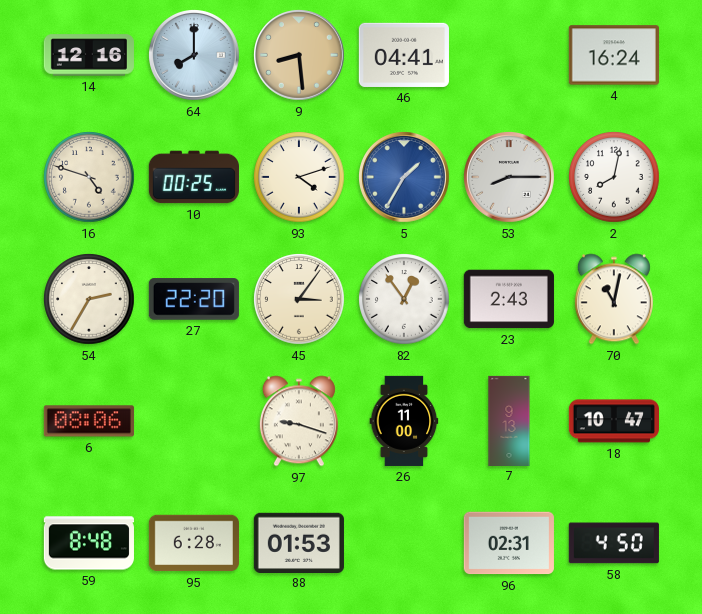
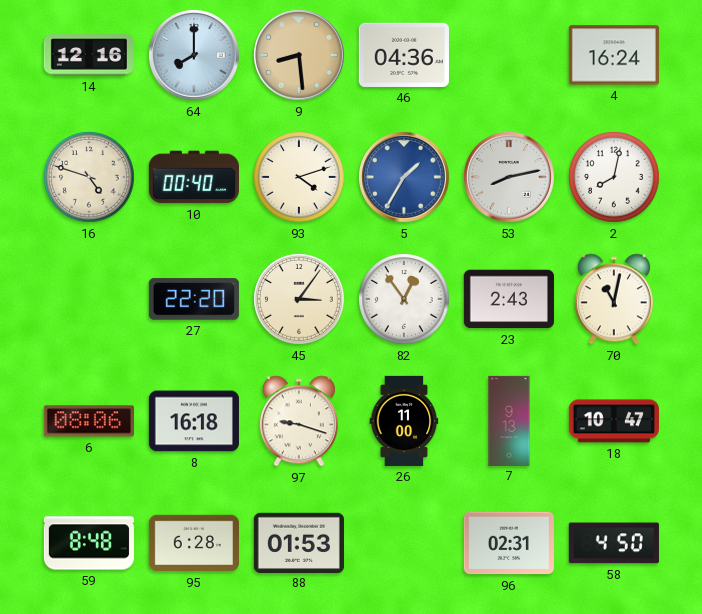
46: 04:41 -> 04:36
10: 00:25 -> 00:40
53: 8:15 -> 8:13
54: 2:35 -> none
8: none -> 16:18
